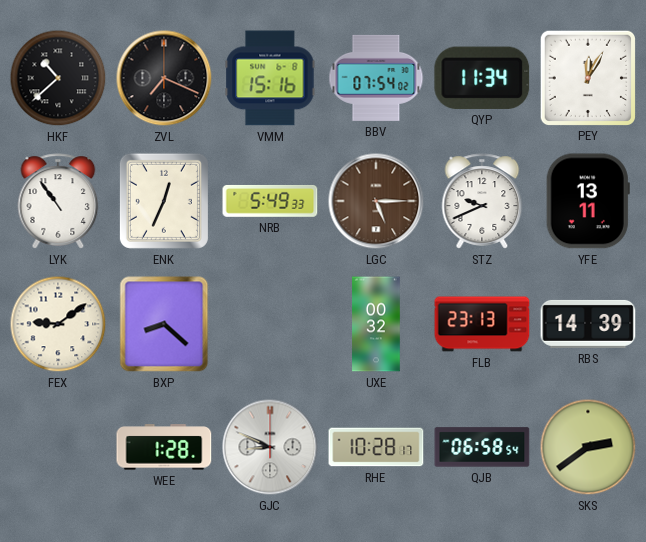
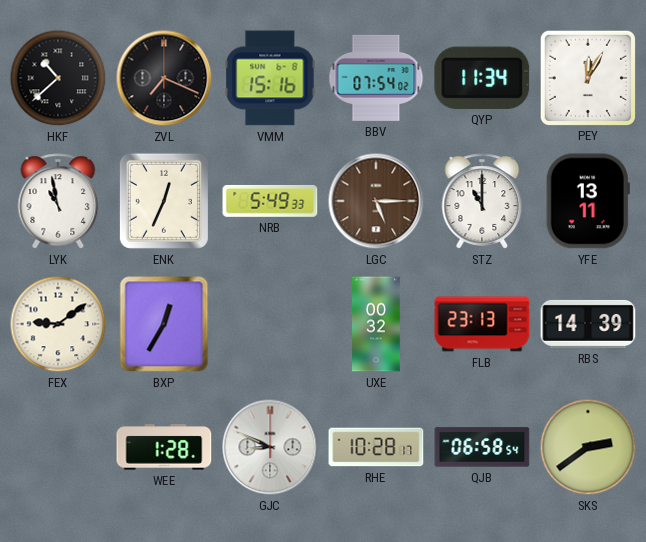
LYK: 10:54 -> 10:58
STZ: 9:41 -> 11:00
BXP: 8:22 -> 12:35
